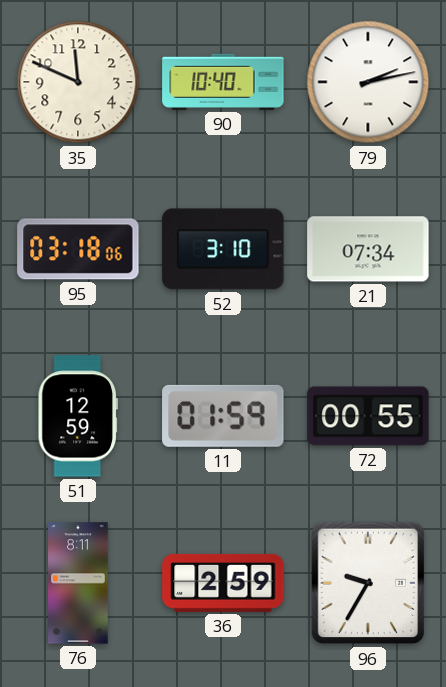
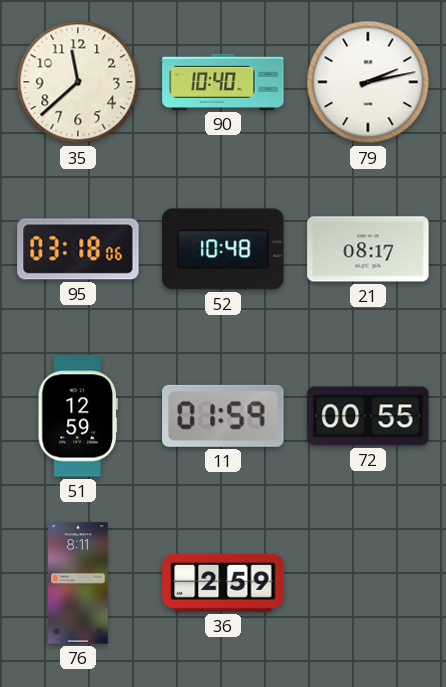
35: 11:49 -> 11:38
52: 3:10 -> 10:48
21: 07:34 -> 08:17
96: 9:35 -> none
